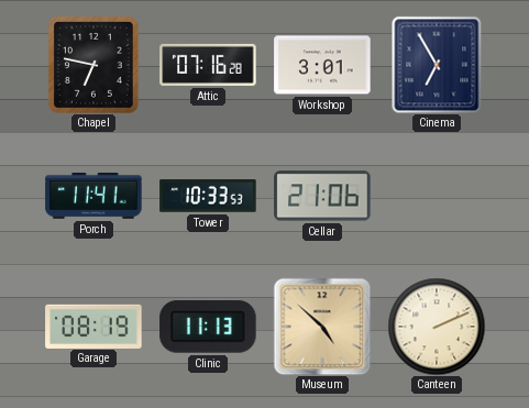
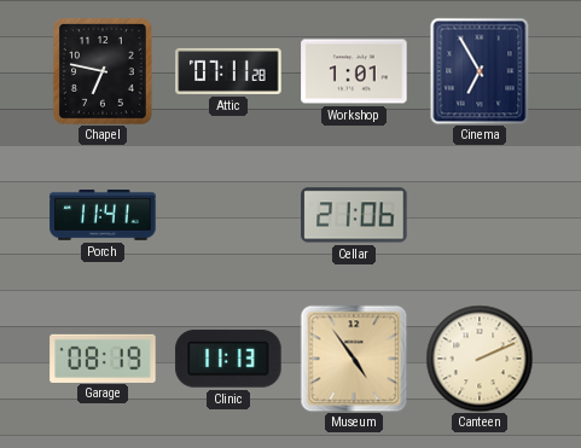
Attic: 07:16 -> 07:11
Workshop: 3:01 -> 1:01
Tower: 10:33 -> none
Museum: 4:52 -> 4:54
